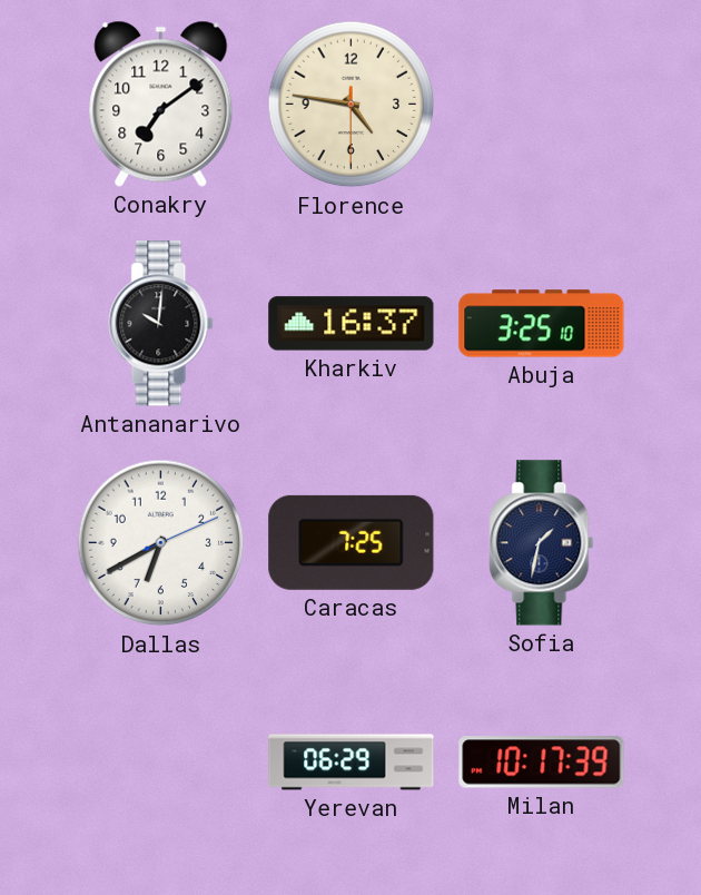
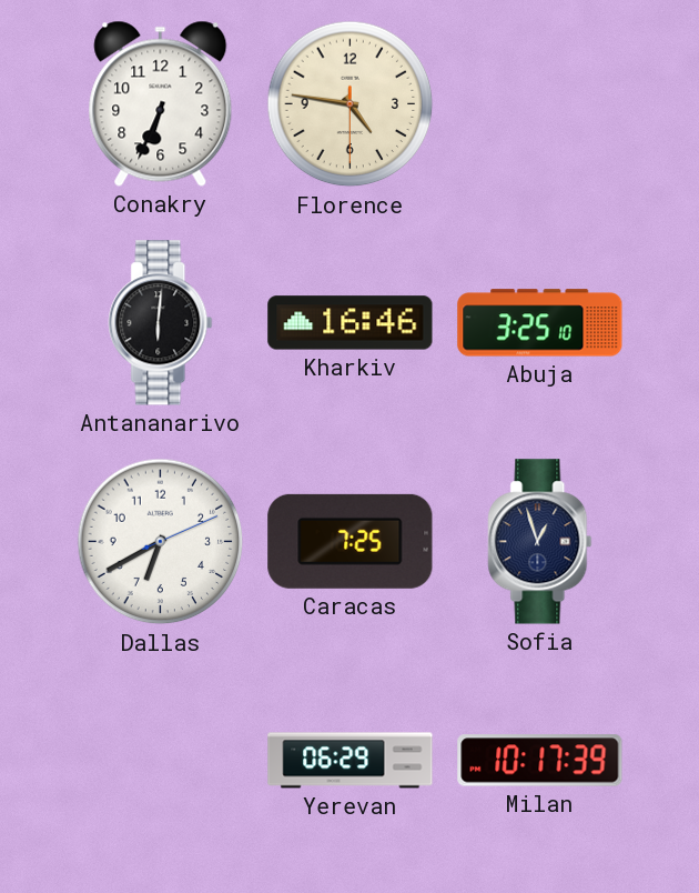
Conakry: 7:09 -> 6:34
Antananarivo: 10:01 -> 6:01
Kharkiv: 16:37 -> 16:46
Sofia: 1:32 -> 12:57
